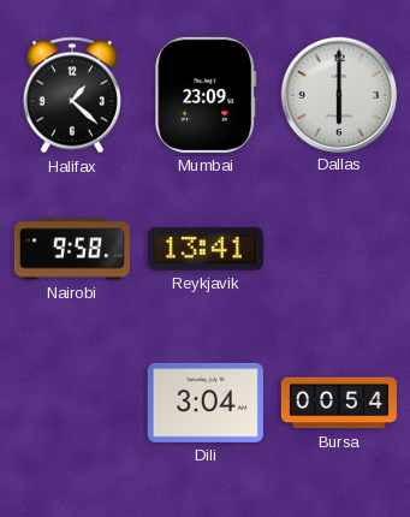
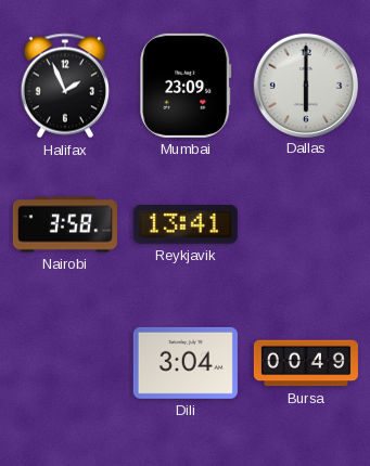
Halifax: 1:22 -> 1:56
Nairobi: 9:58 -> 3:58
Bursa: 00:54 -> 00:49
